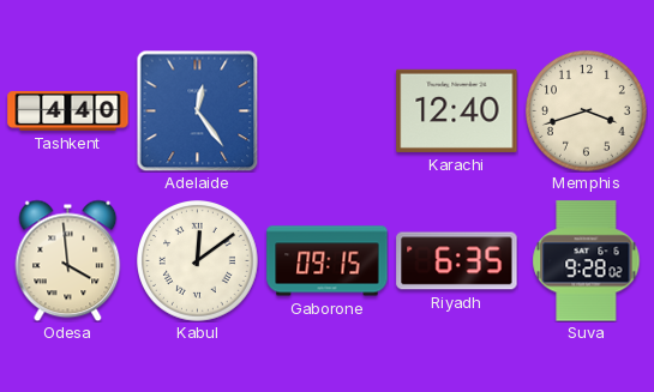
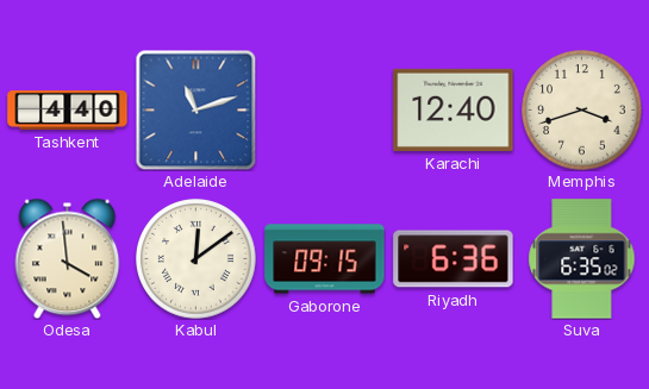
Adelaide: 12:24 -> 11:12
Riyadh: 6:35 -> 6:36
Suva: 9:28 -> 6:35
